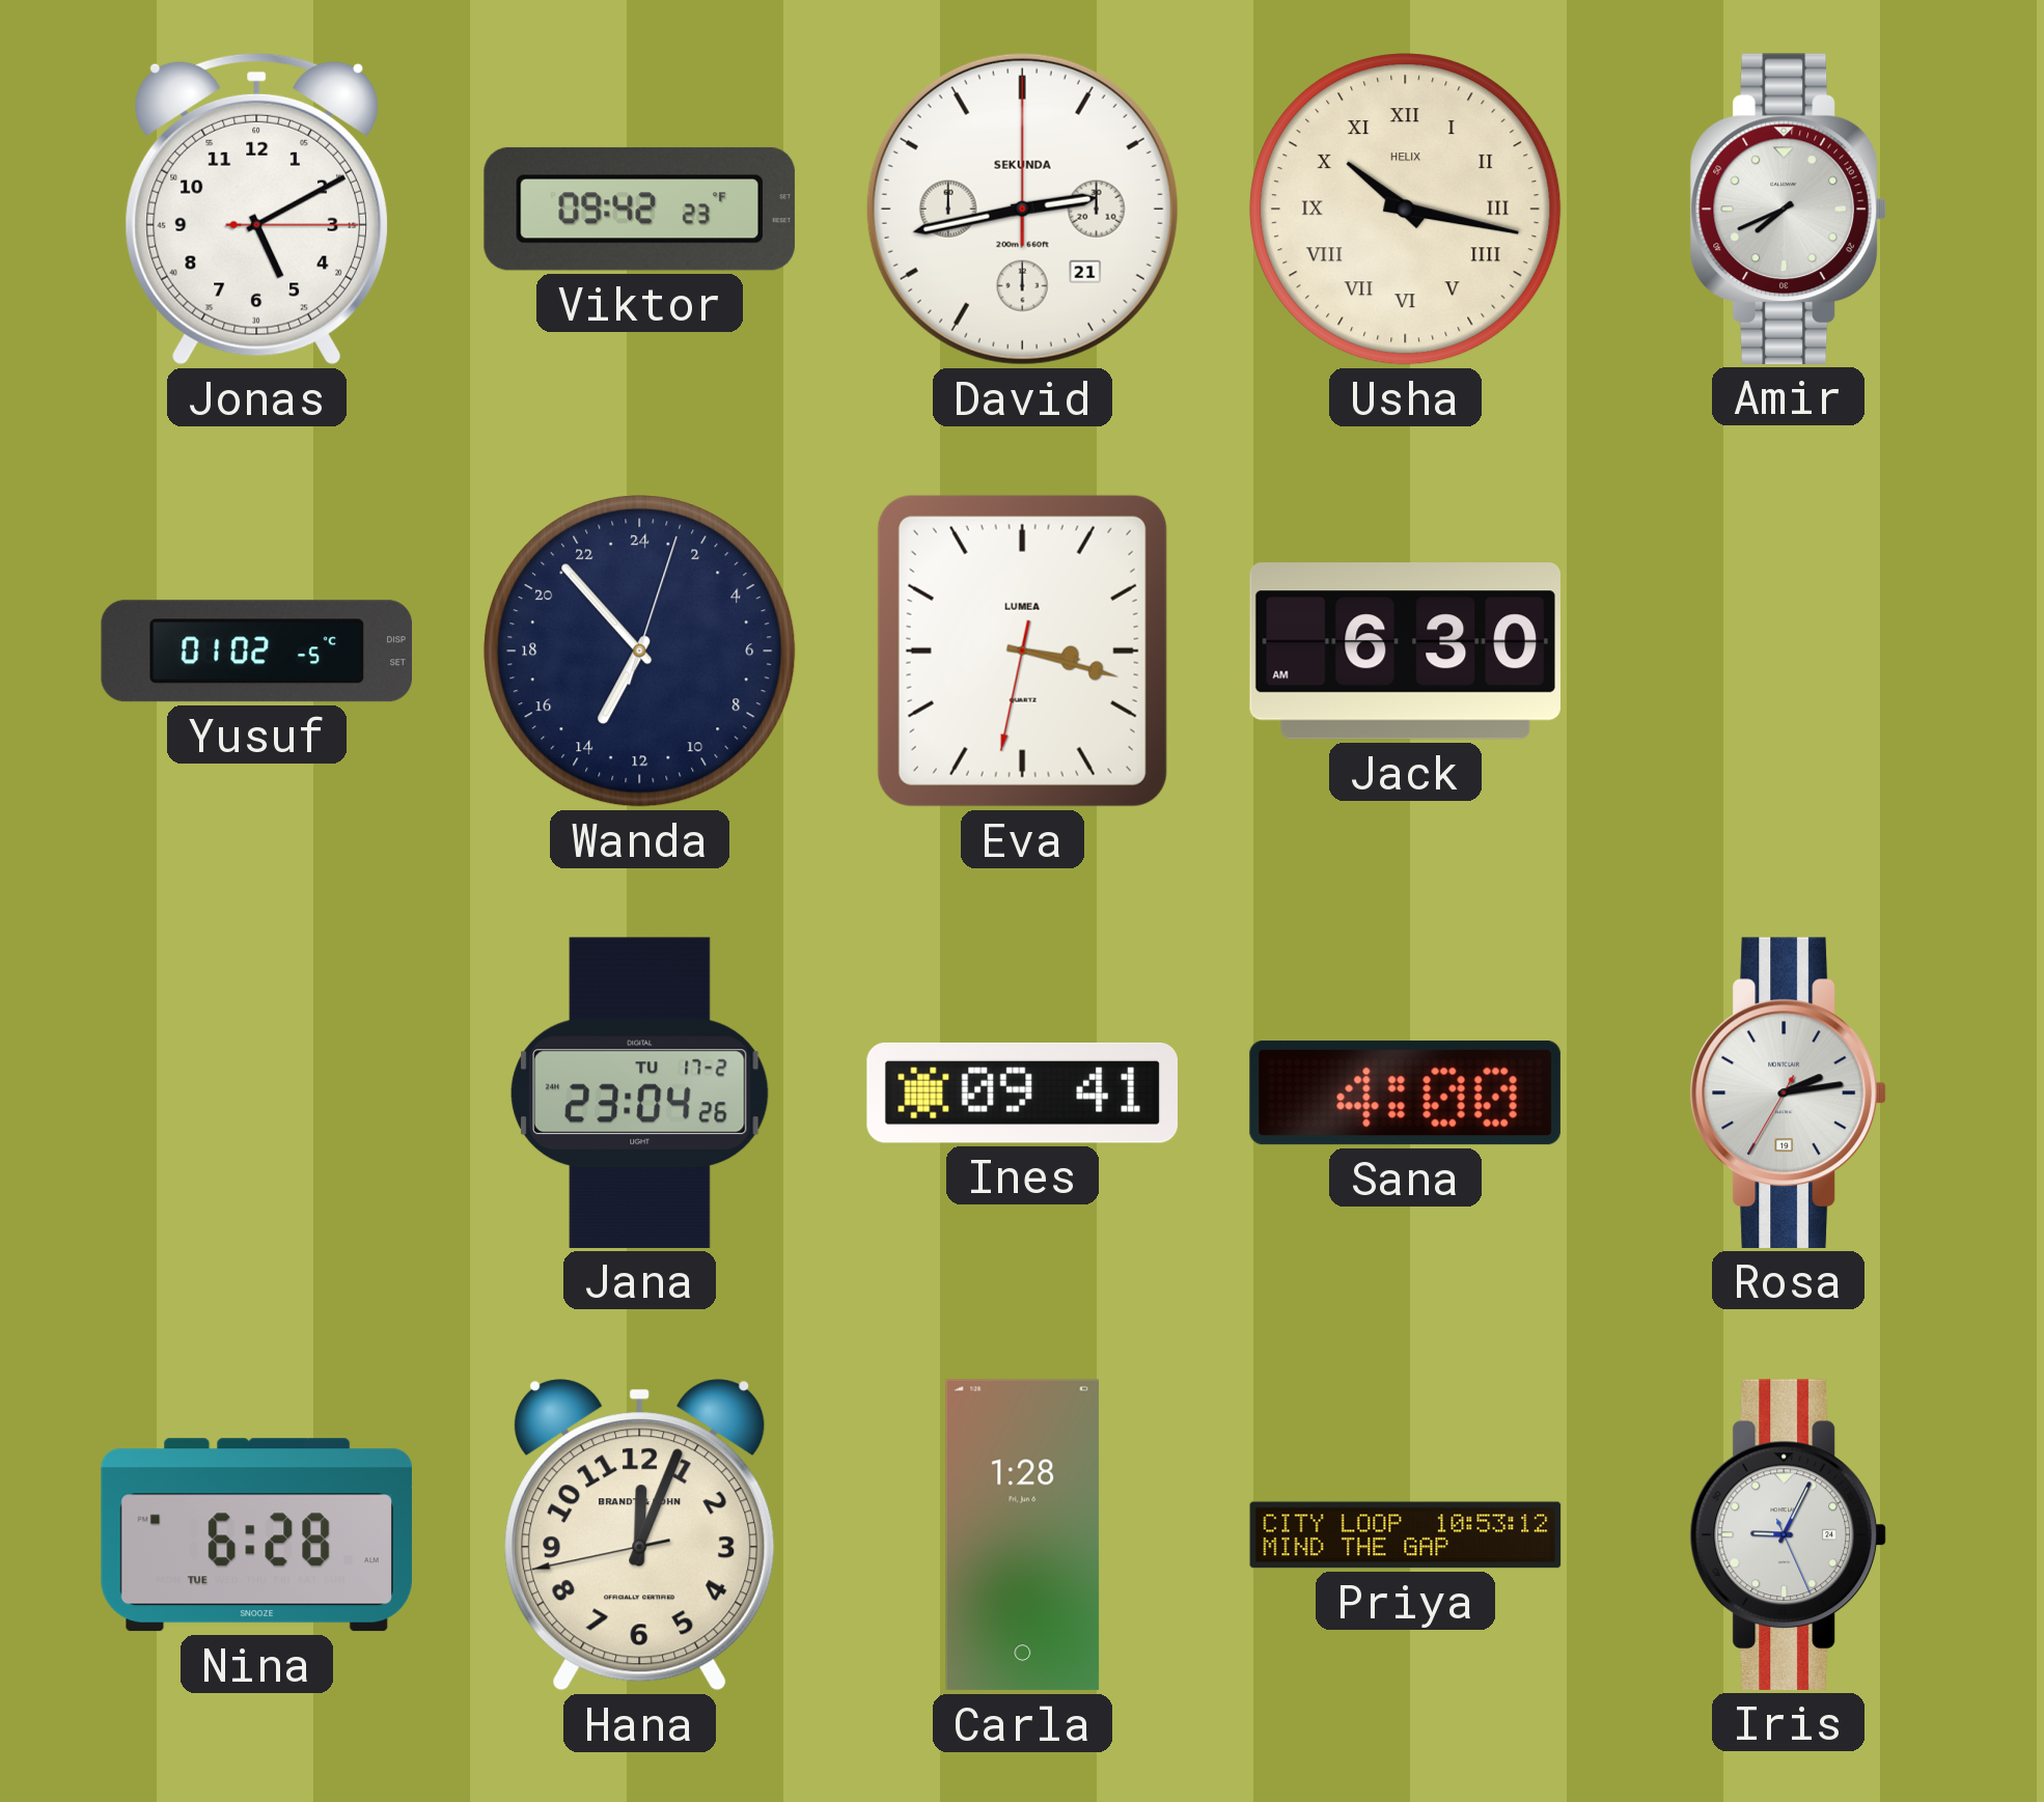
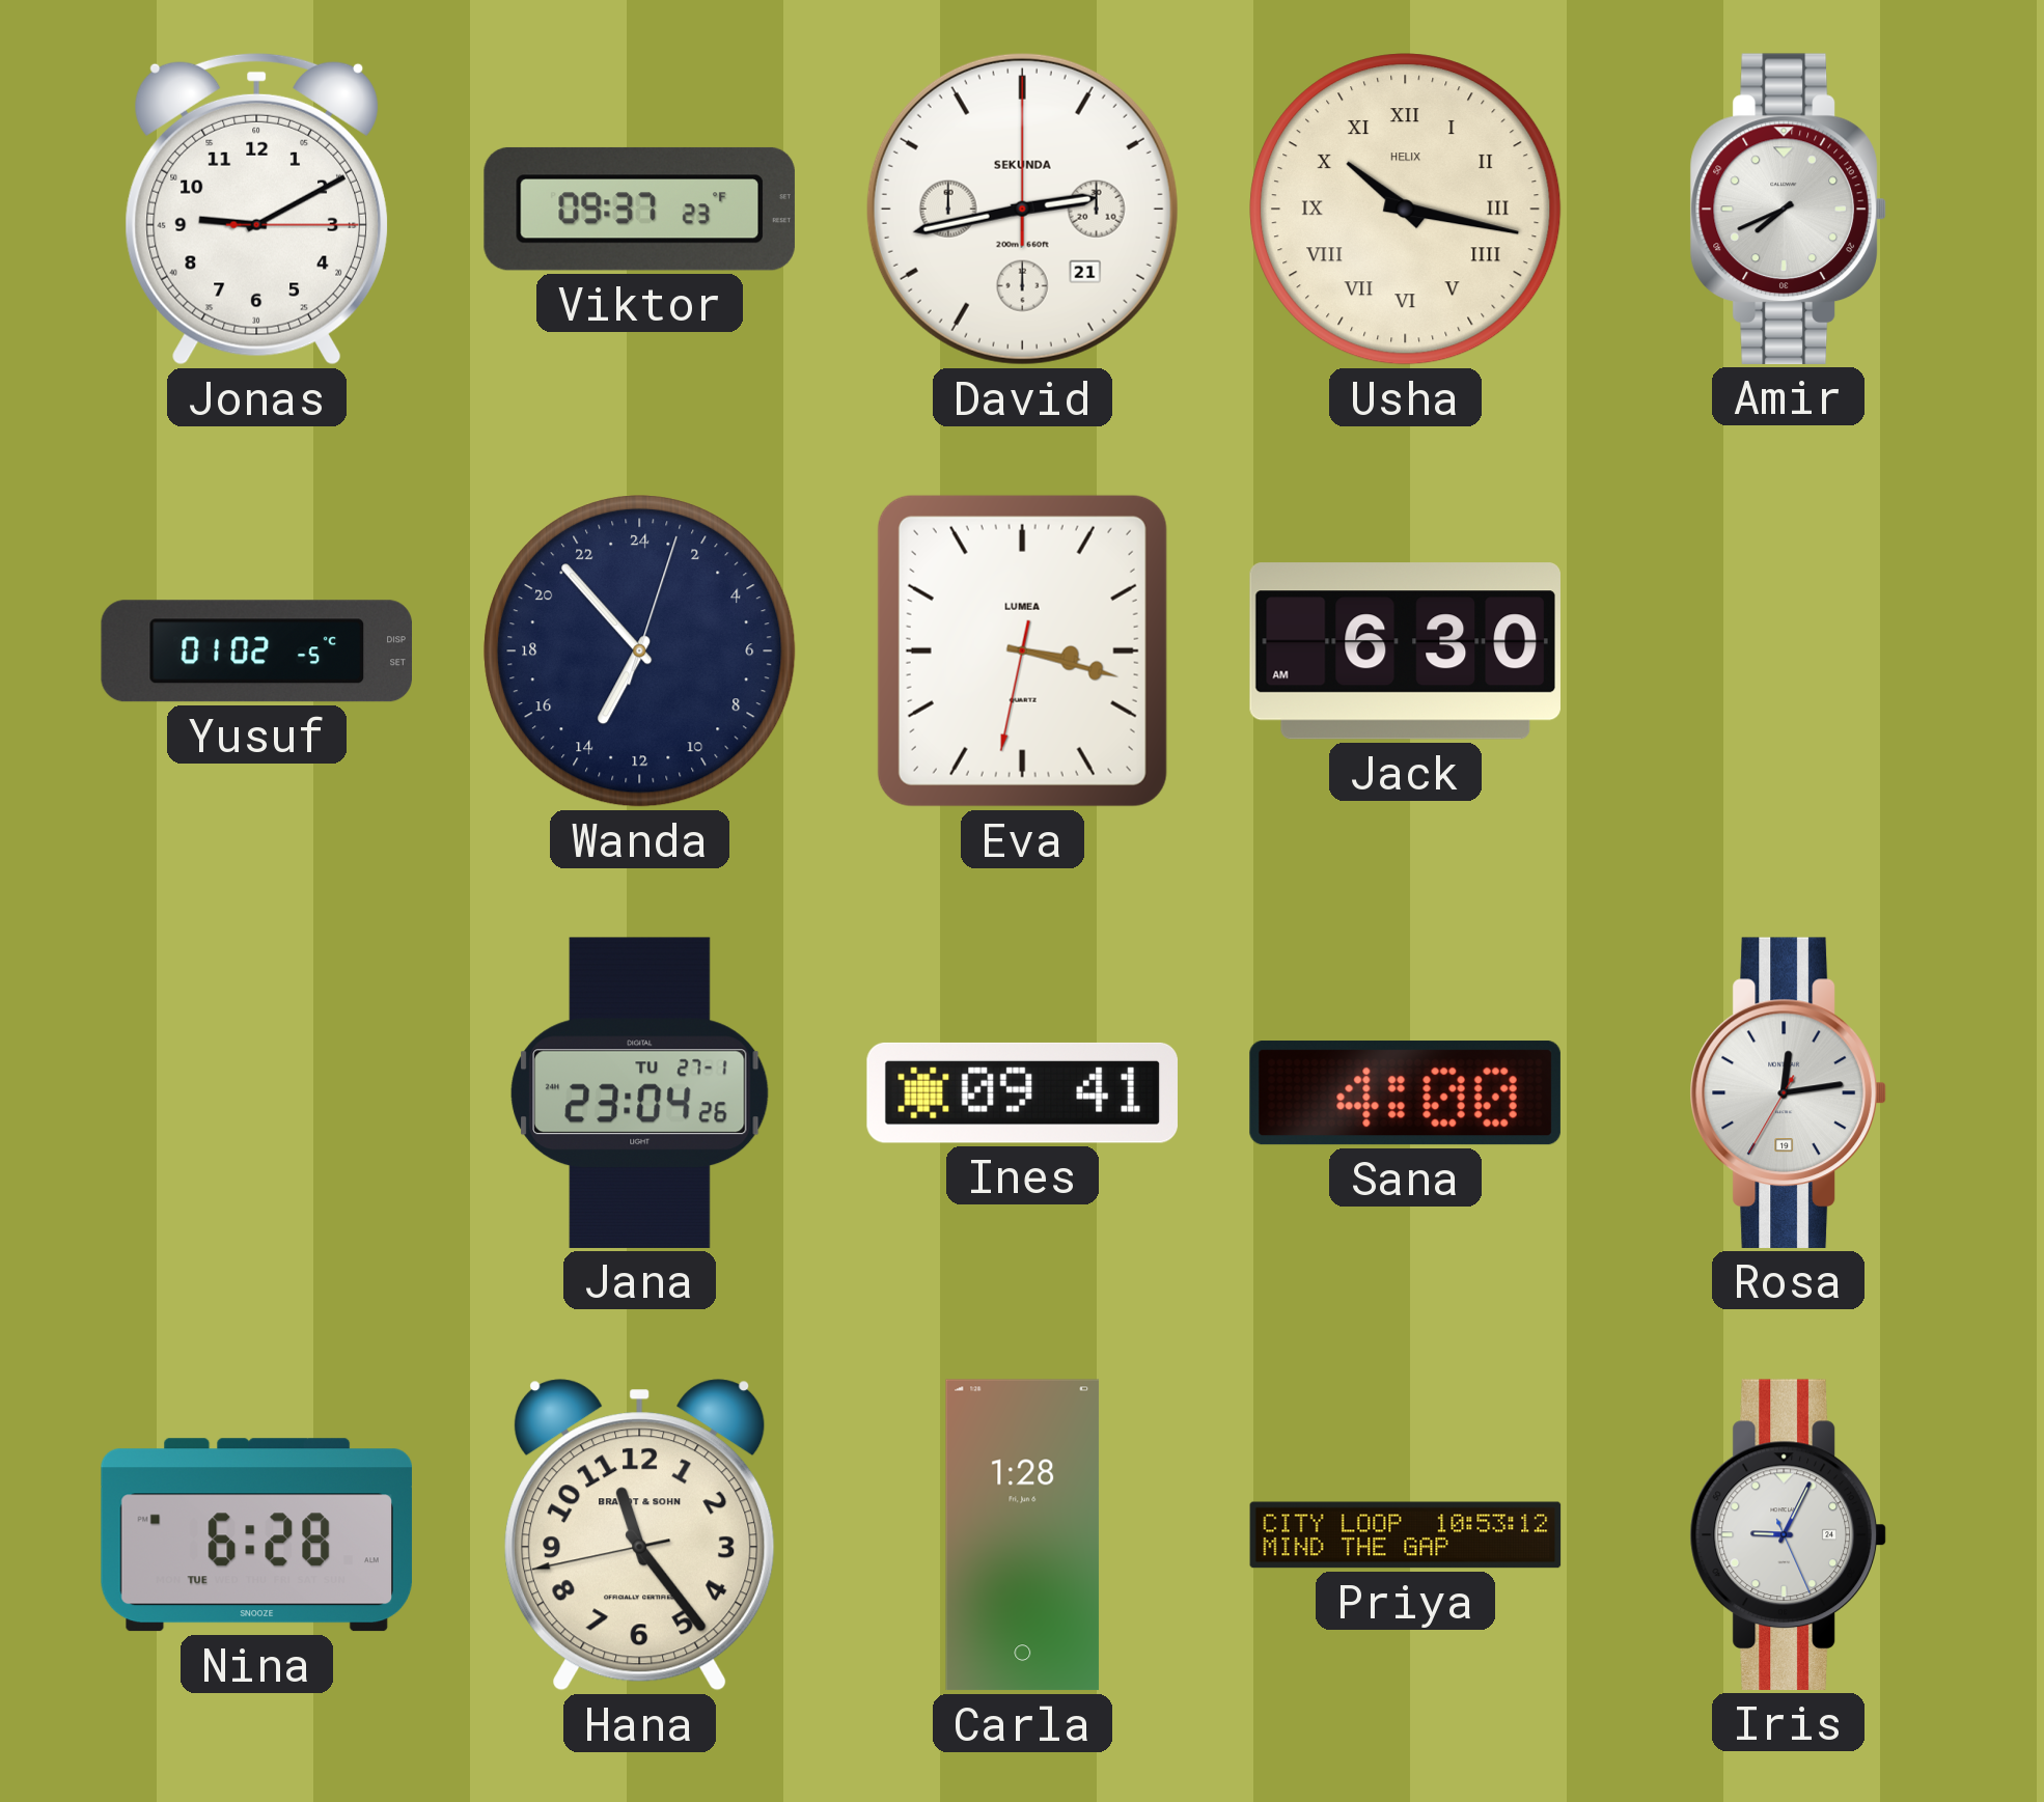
Jonas: 5:10 -> 9:10
Viktor: 09:42 -> 09:37
Jana date: TU 17-2 -> TU 27-1
Rosa: 2:13 -> 12:13
Hana: 12:03 -> 11:23
